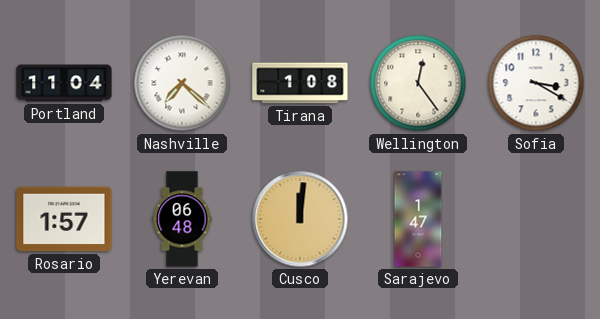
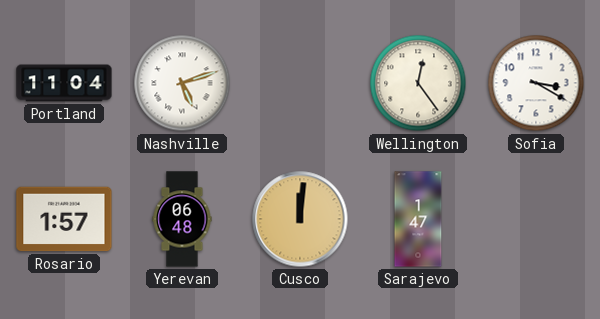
Nashville: 7:22 -> 5:12
Tirana: 1:08 -> none
